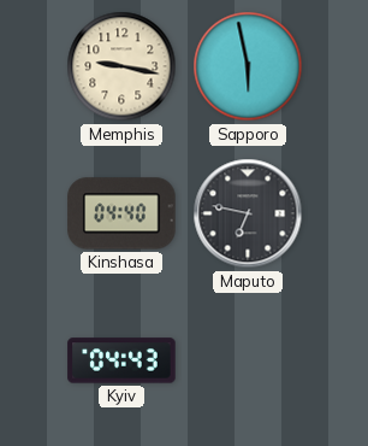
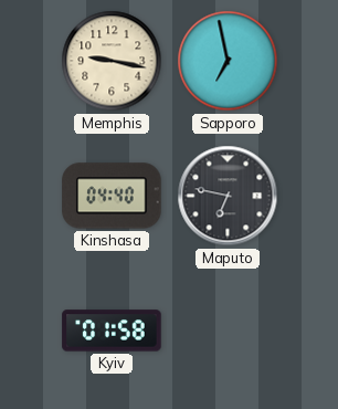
Sapporo: 5:58 -> 6:58
Kyiv: 04:43 -> 01:58
